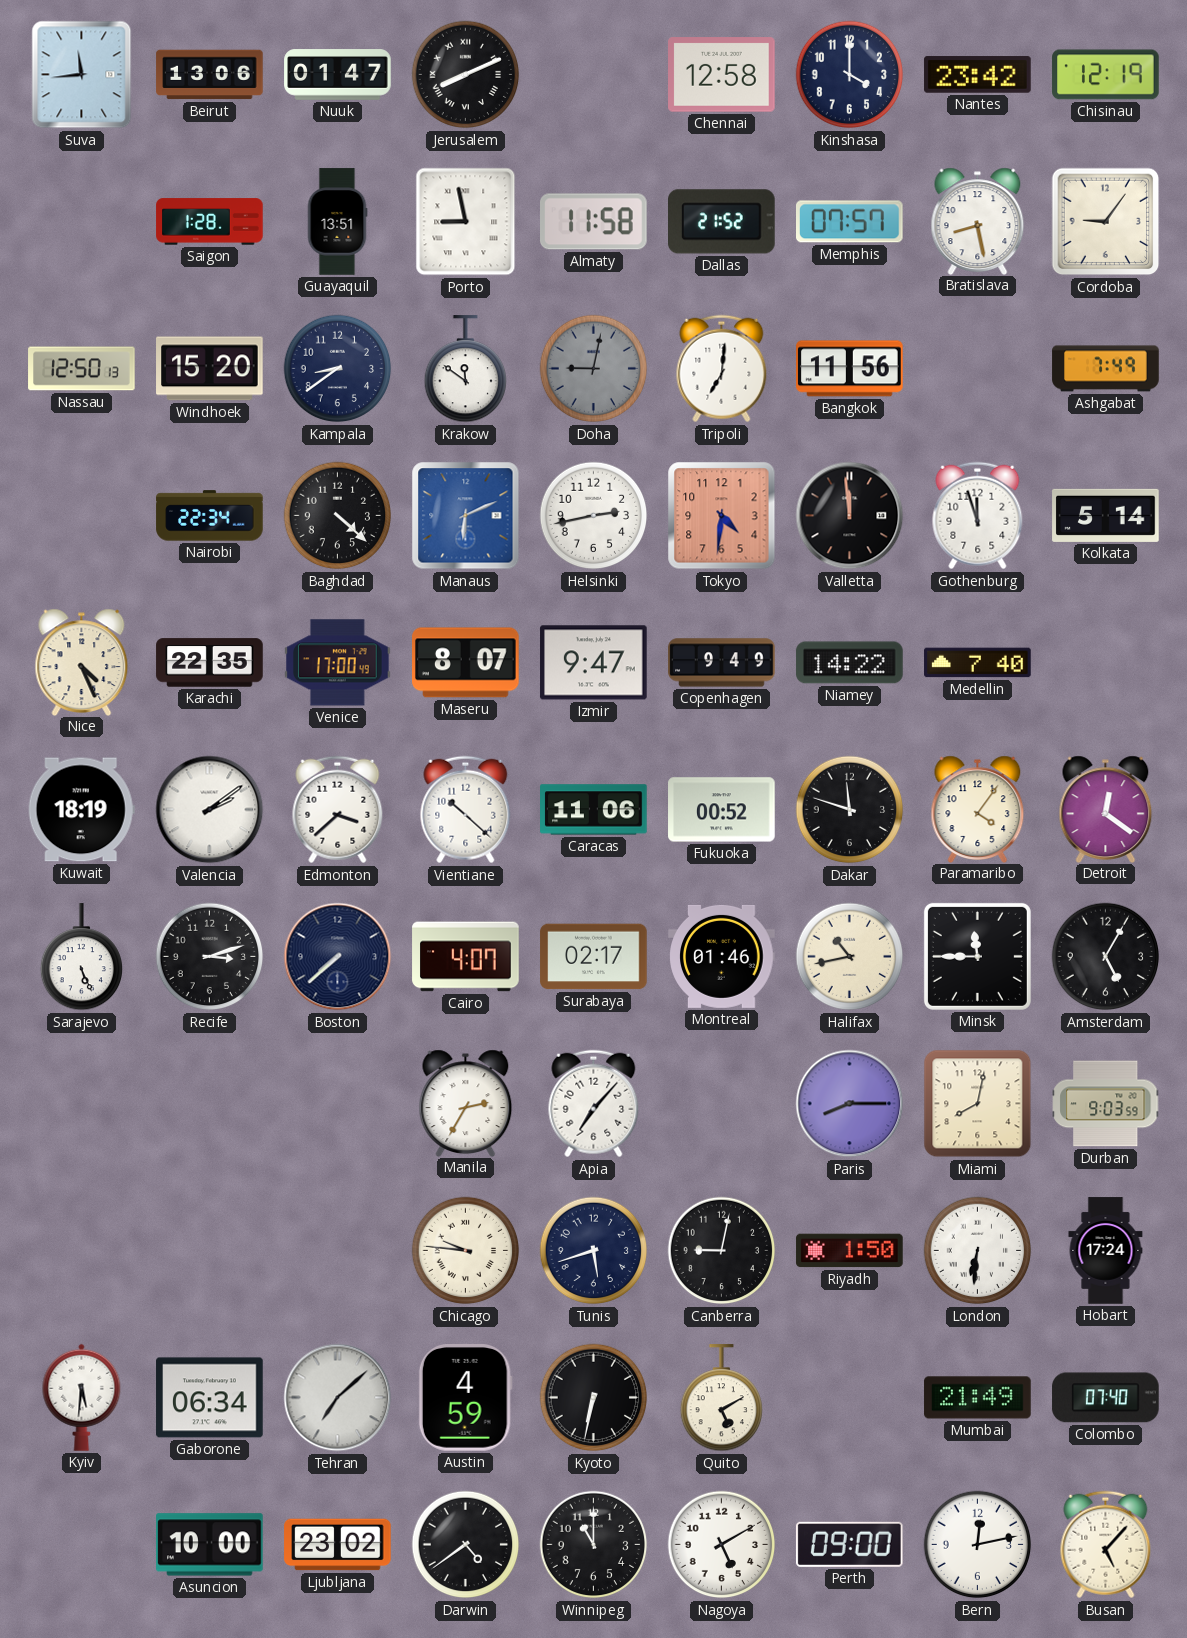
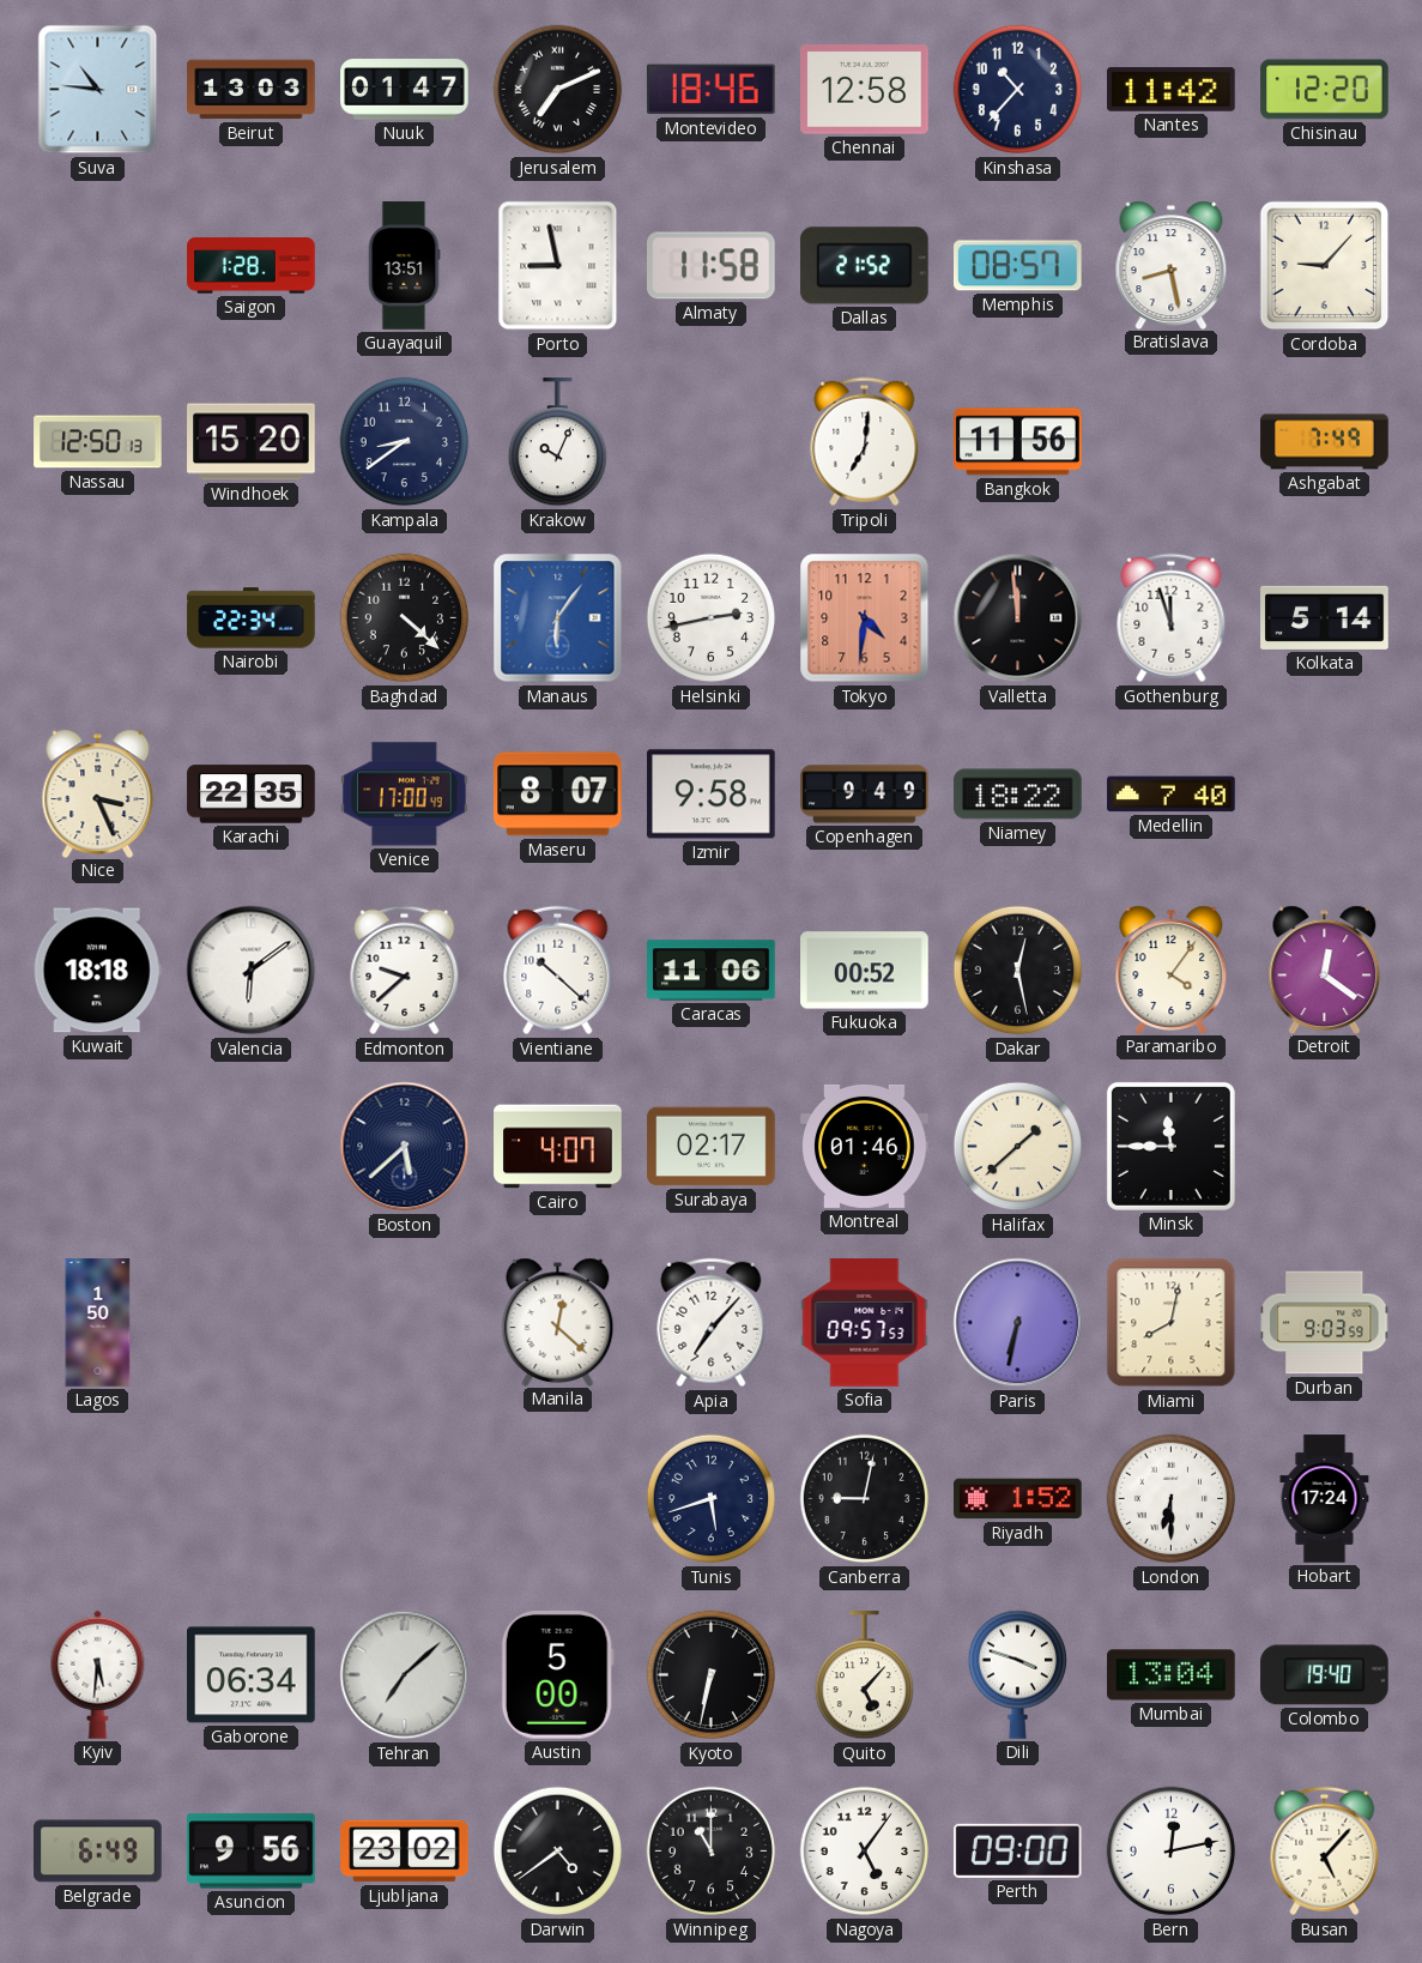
Suva: 11:44 -> 10:46
Beirut: 13:06 -> 13:03
Jerusalem: 8:11 -> 7:11
Montevideo: none -> 18:46
Kinshasa: 4:00 -> 10:37
Nantes: 23:42 -> 11:42
Chisinau: 12:19 -> 12:20
Memphis: 07:57 -> 08:57
Cordoba: 9:06 -> 9:07
Krakow: 11:51 -> 10:04
Doha: 9:02 -> none
Manaus: 6:11 -> 6:06
Nice: 4:26 -> 3:26
Izmir: 9:47 -> 9:58
Niamey: 14:22 -> 18:22
Kuwait: 18:19 -> 18:18
Valencia: 2:09 -> 6:09
Edmonton: 3:38 -> 9:38
Dakar: 11:48 -> 12:28
Sarajevo: 5:26 -> none
Recife: 3:12 -> none
Boston: 7:38 -> 5:38
Halifax: 10:43 -> 1:38
Amsterdam: 5:05 -> none
Lagos: none -> 1:50
Manila: 2:35 -> 12:22
Sofia: none -> 09:57
Paris: 8:15 -> 6:32
Chicago: 9:46 -> none
Riyadh: 1:50 -> 1:52
London: 6:31 -> 6:30
Austin: 4:59 -> 5:00
Quito: 5:10 -> 5:07
Dili: none -> 3:48
Mumbai: 21:49 -> 13:04
Colombo: 07:40 -> 19:40
Belgrade: none -> 6:49
Asuncion: 10:00 -> 9:56
Nagoya: 5:10 -> 5:06
